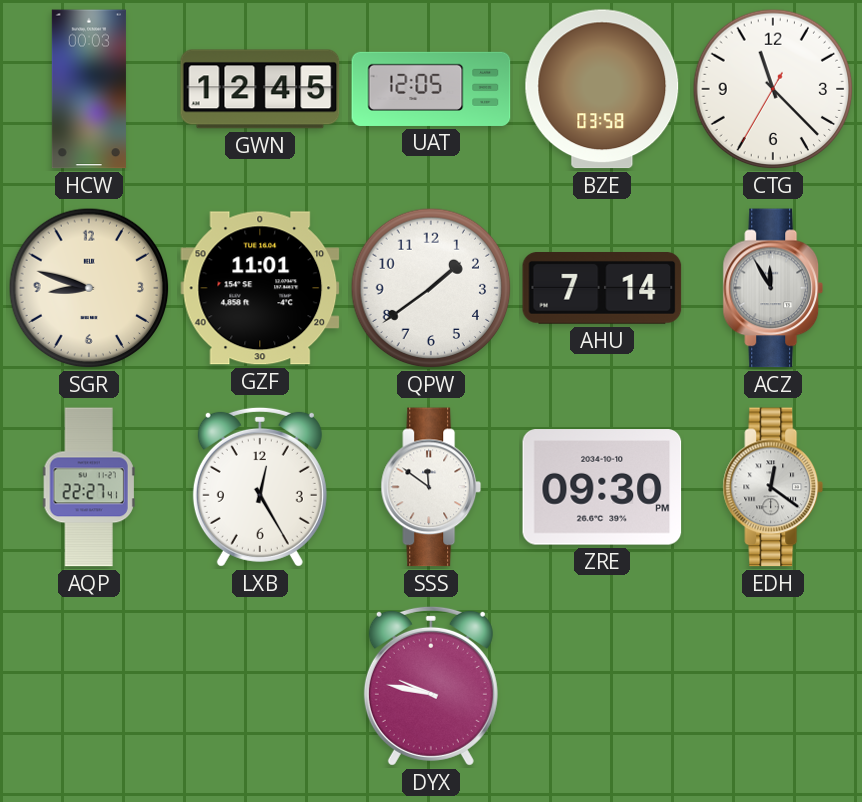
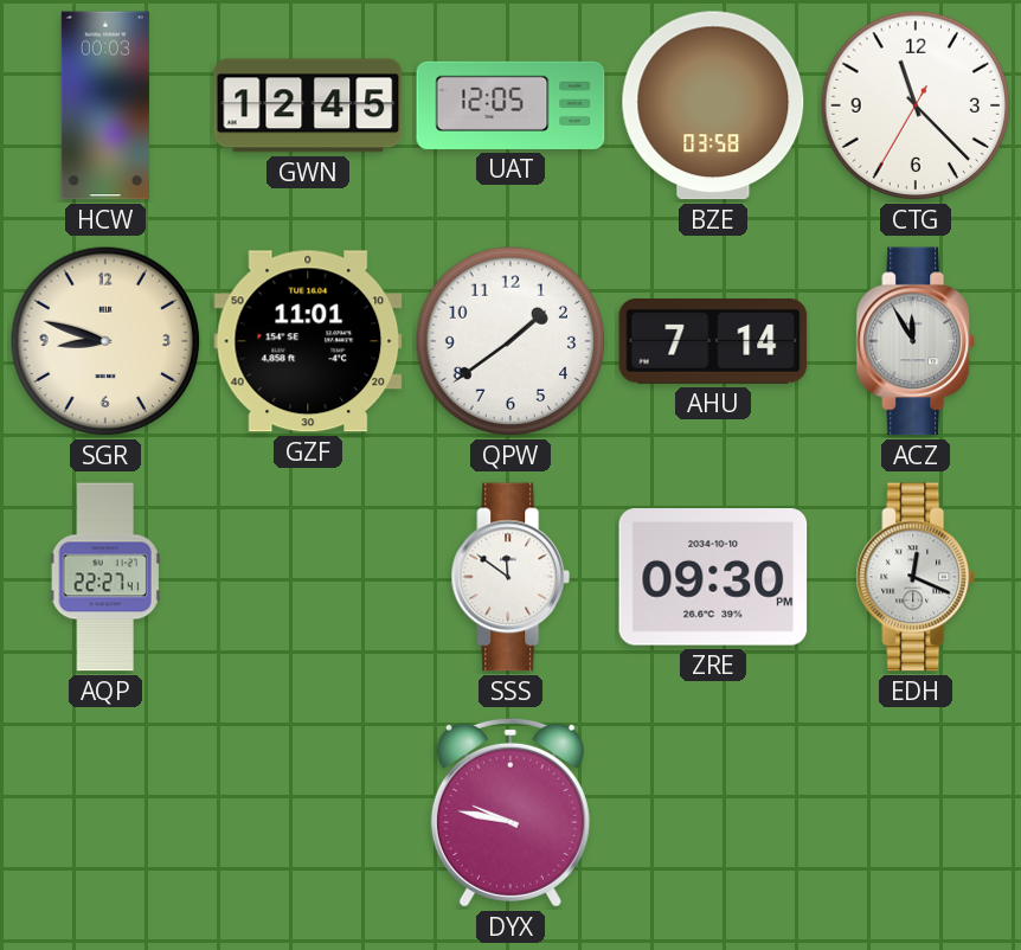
LXB: 12:25 -> none
EDH: 12:21 -> 12:19
